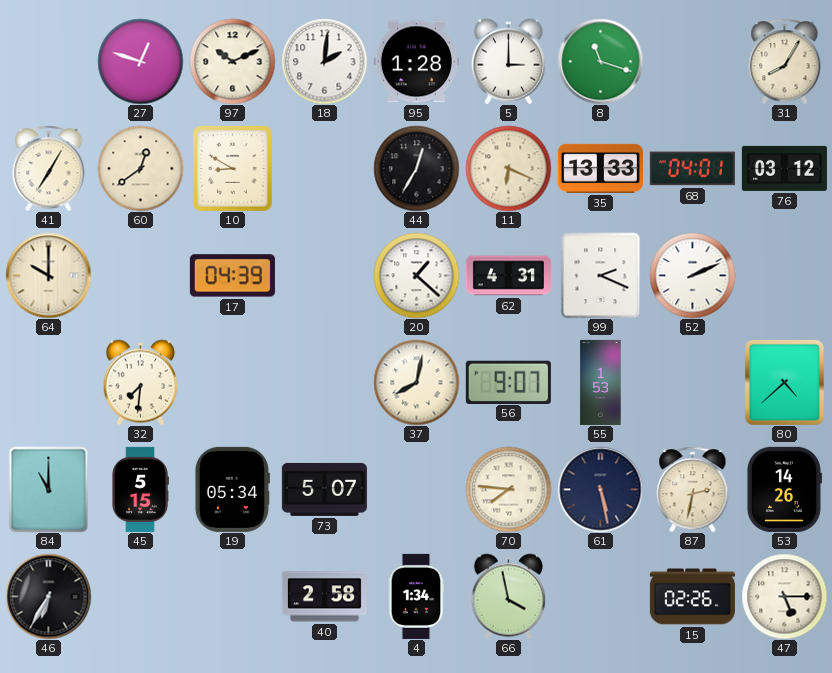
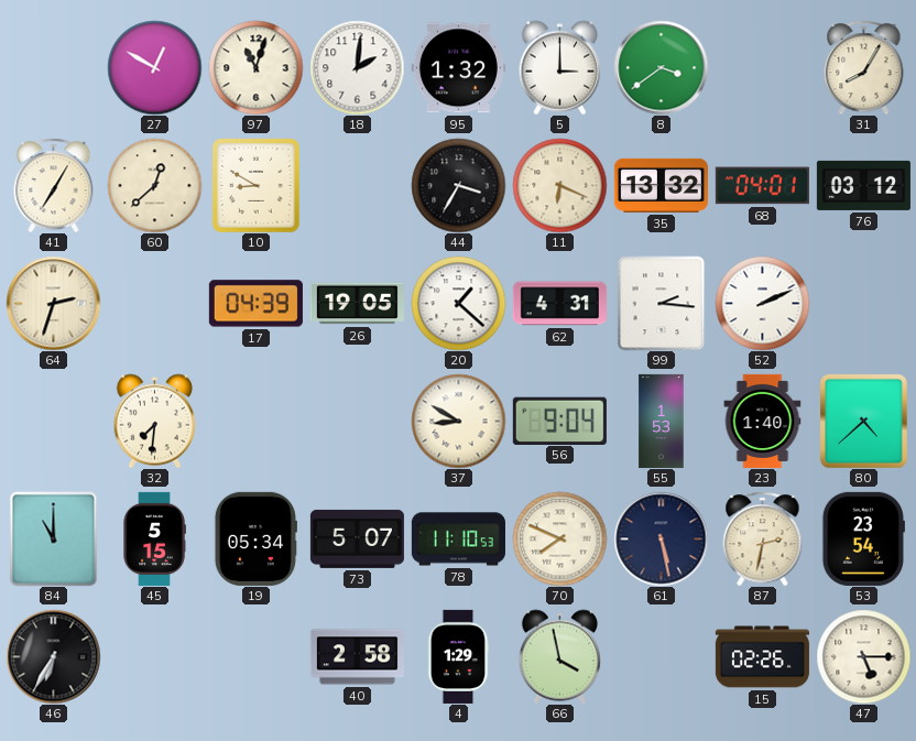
27: 12:48 -> 12:50
97: 10:11 -> 11:03
95: 1:28 -> 1:32
8: 11:18 -> 3:39
60: 12:39 -> 12:38
44: 12:35 -> 3:35
35: 13:33 -> 13:32
64: 10:00 -> 2:33
26: none -> 19:05
99: 2:19 -> 2:16
37: 8:02 -> 8:50
56: 9:07 -> 9:04
23: none -> 1:40
78: none -> 11:10
70: 7:46 -> 7:49
53: 14:26 -> 23:54
4: 1:34 -> 1:29
